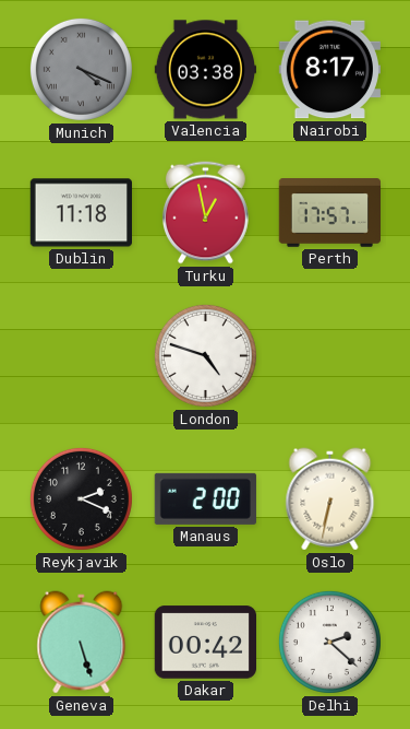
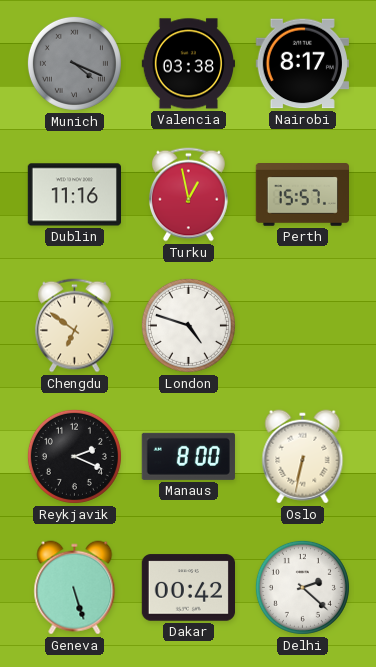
Dublin: 11:18 -> 11:16
Perth: 17:57 -> 15:57
Chengdu: none -> 6:51
Manaus: 2:00 -> 8:00
